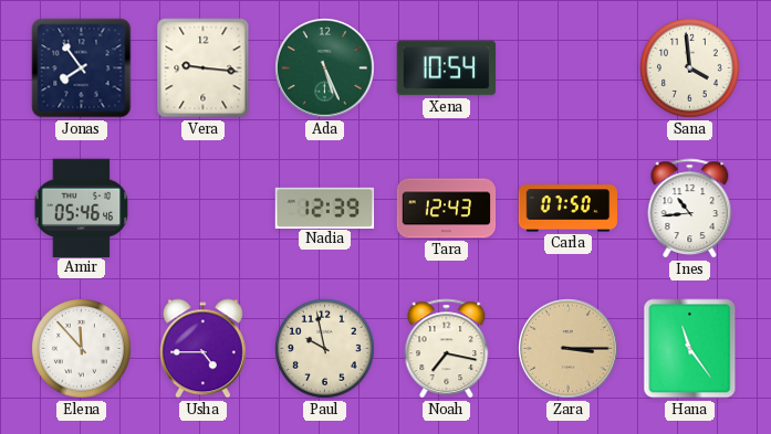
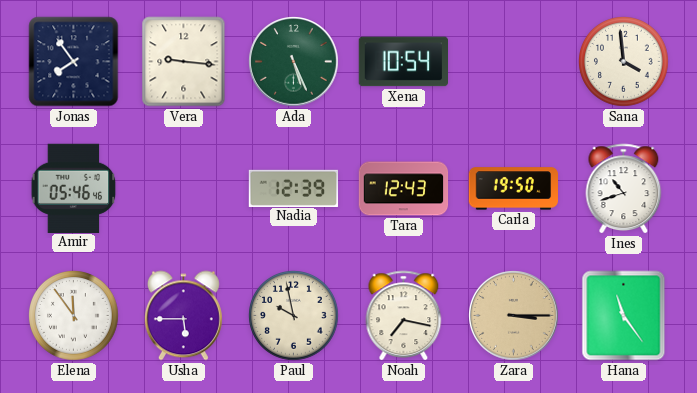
Carla: 07:50 -> 19:50
Ines: 10:44 -> 10:42
Elena: 11:53 -> 11:54
Usha: 4:45 -> 5:45
